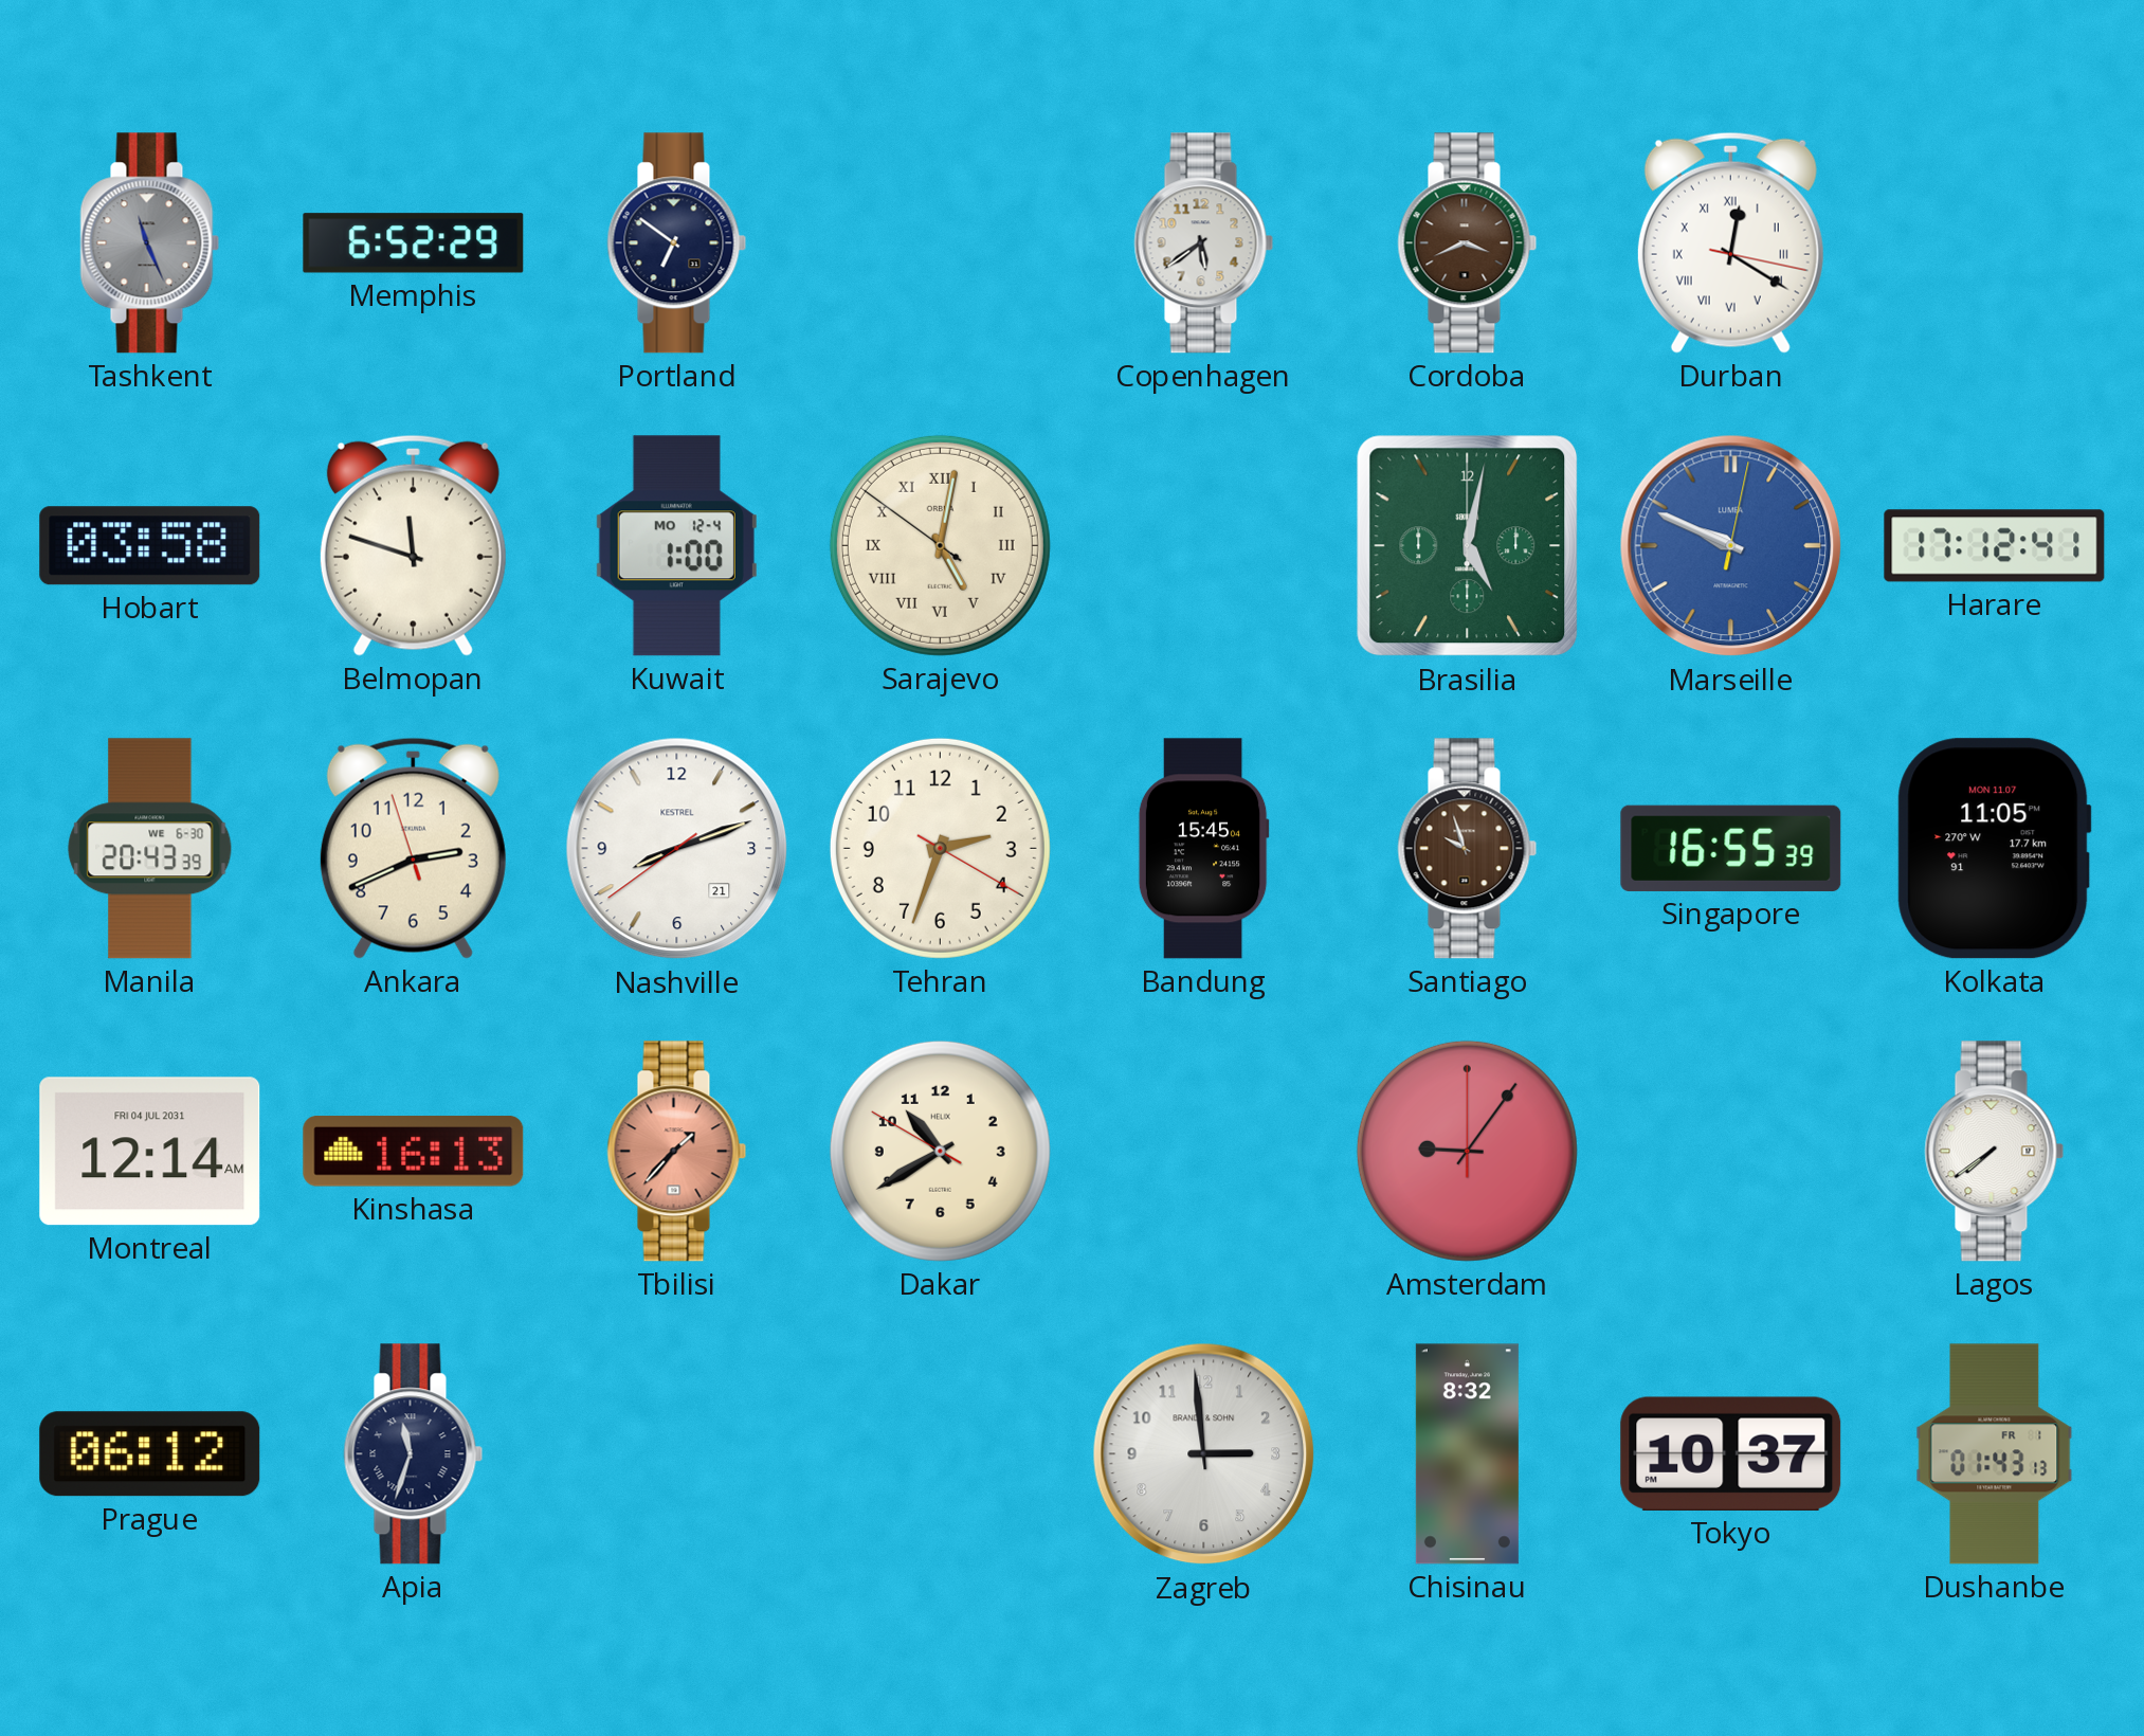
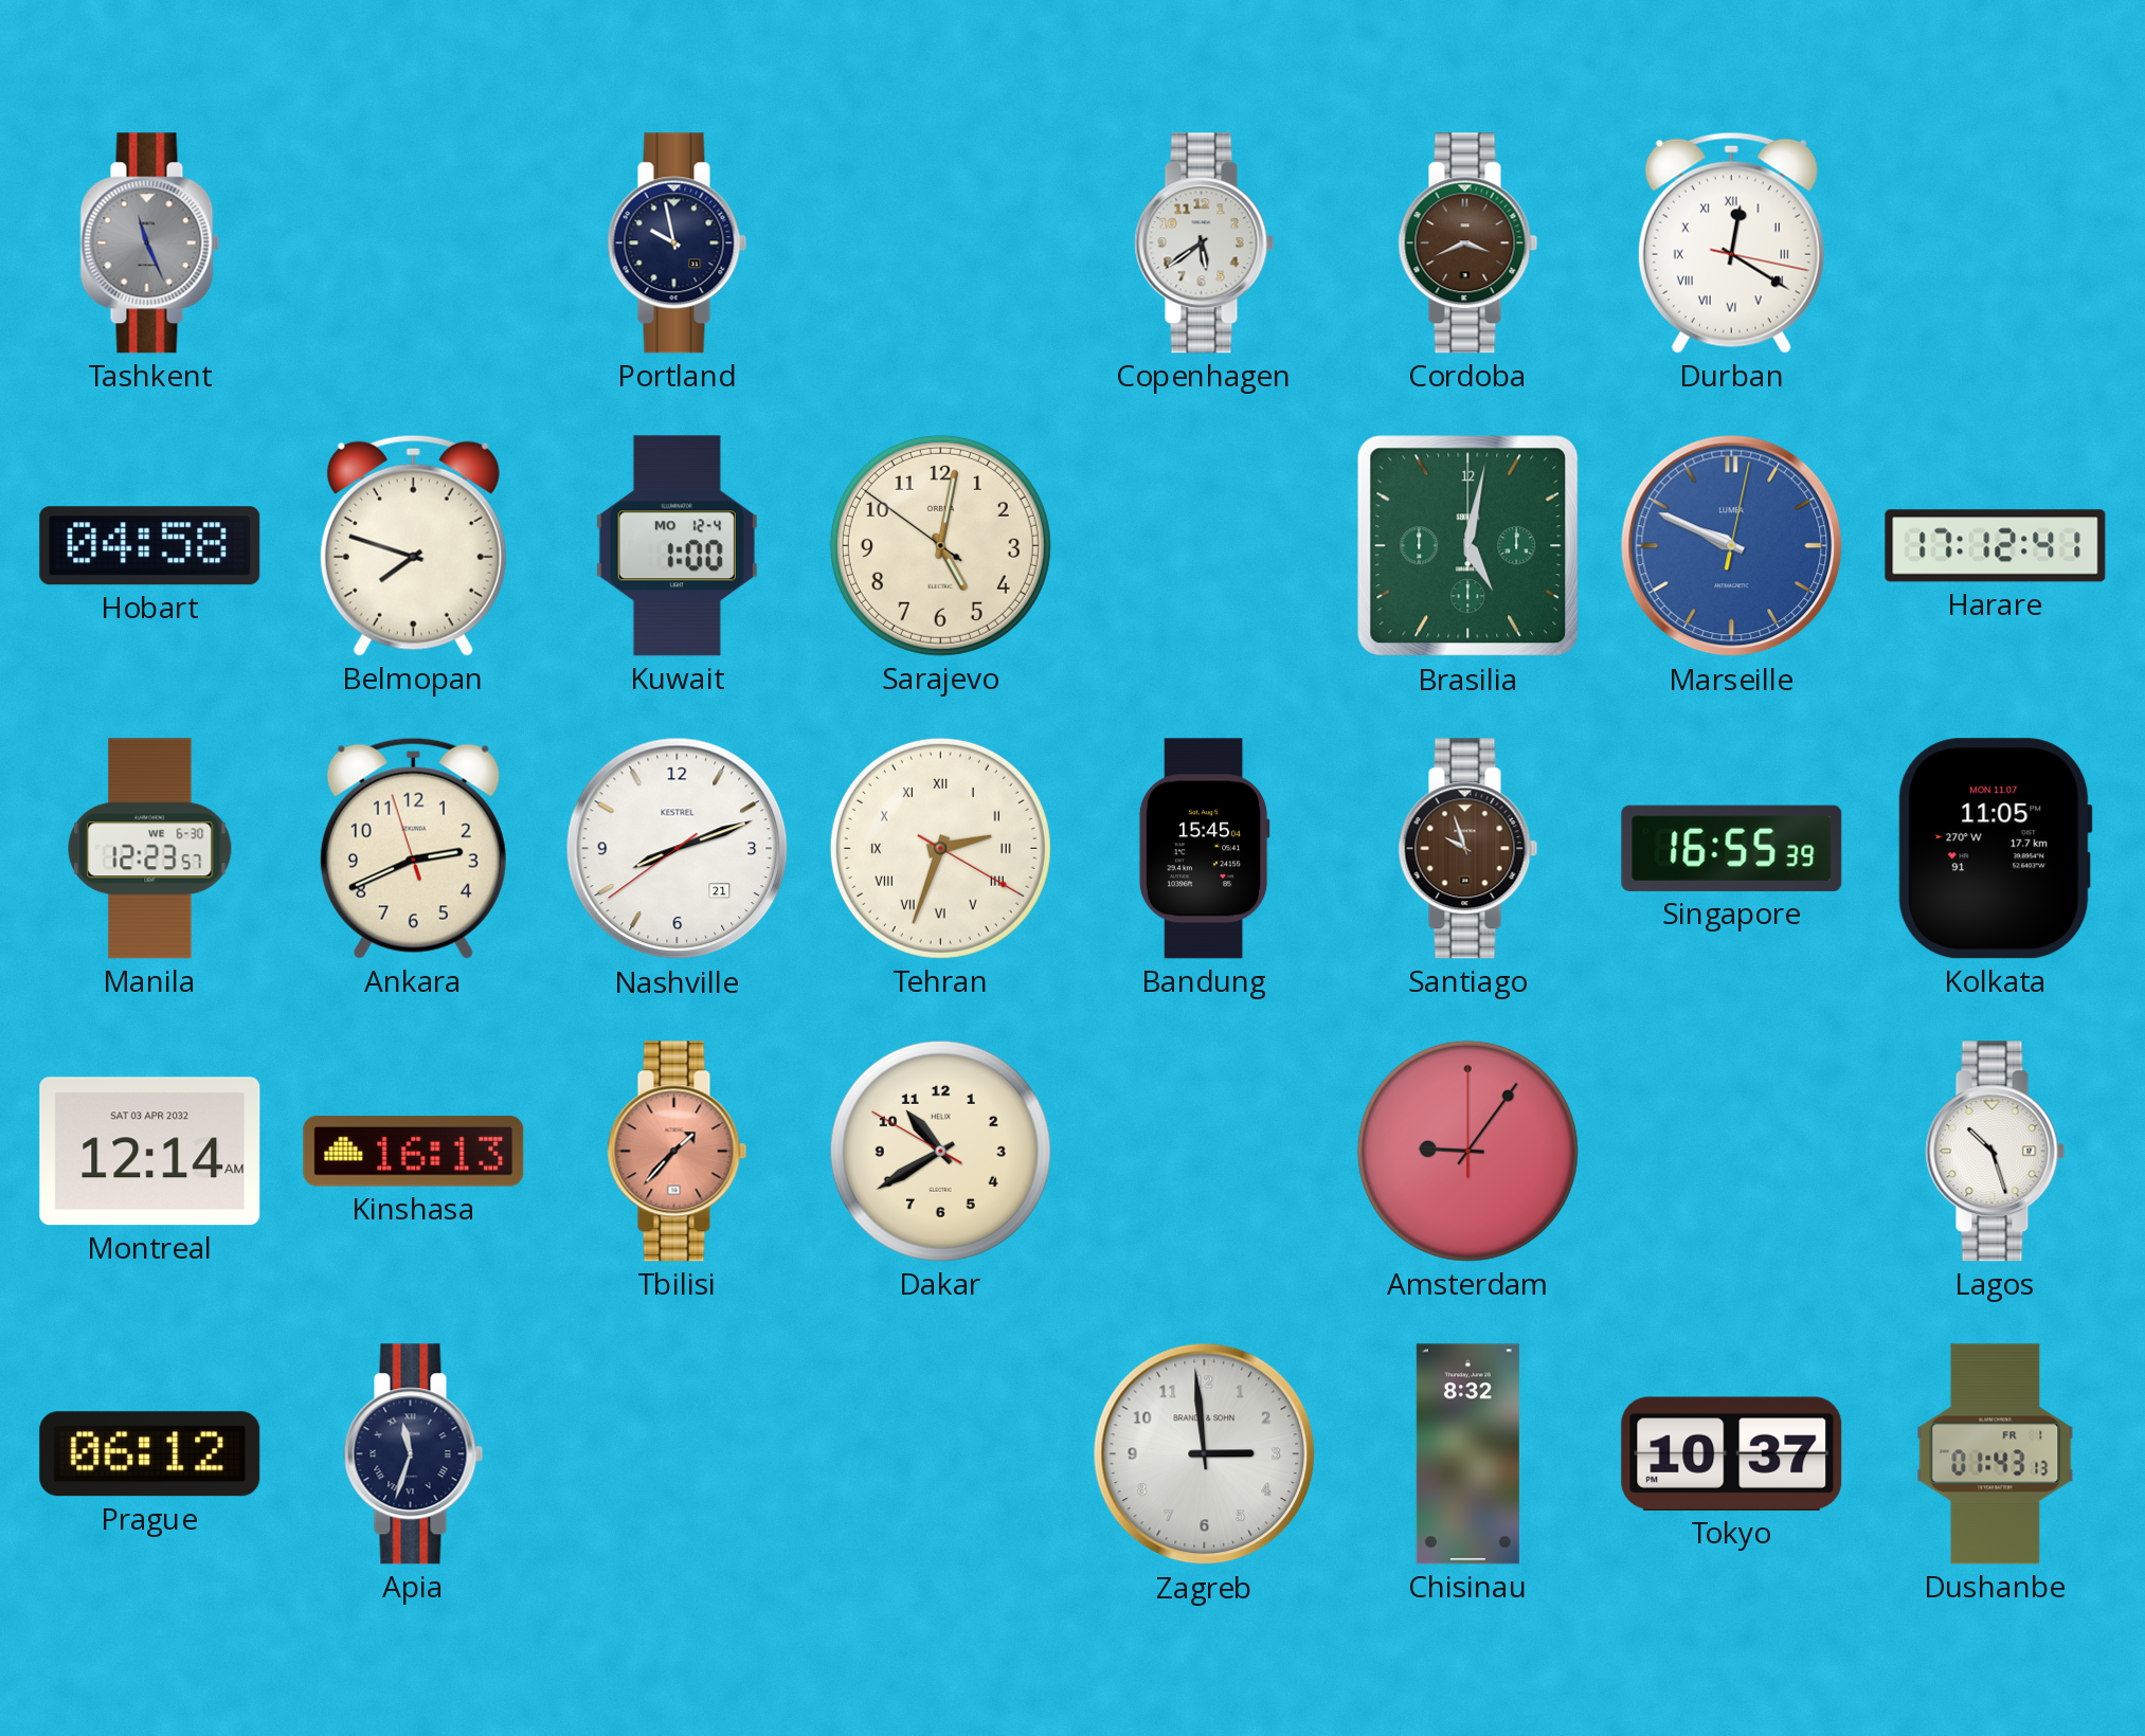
Memphis: 6:52 -> none
Portland: 6:51 -> 9:58
Hobart: 03:58 -> 04:58
Belmopan: 11:48 -> 7:48
Sarajevo numerals: Roman -> Arabic
Manila: 20:43 -> 12:23
Tehran numerals: Arabic -> Roman
Montreal date: FRI 04 JUL 2031 -> SAT 03 APR 2032
Lagos: 7:39 -> 10:27
